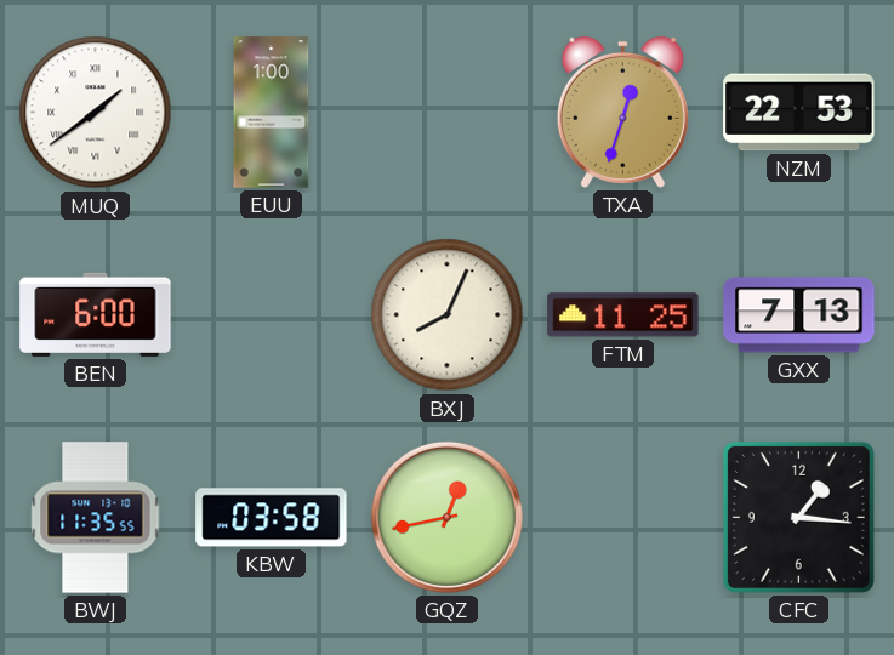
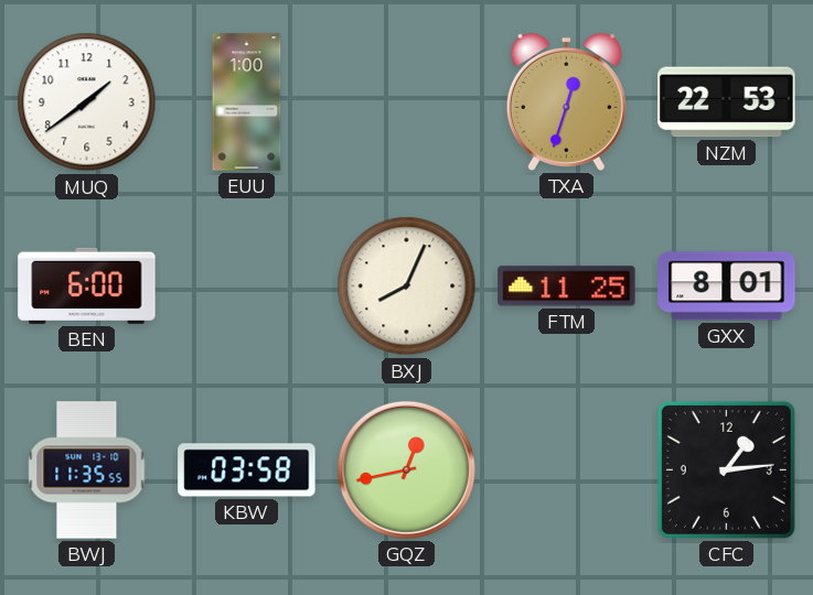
MUQ numerals: Roman -> Arabic
GXX: 7:13 -> 8:01
CFC: 1:16 -> 1:14
